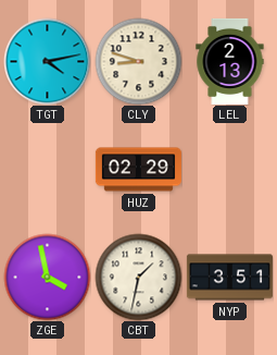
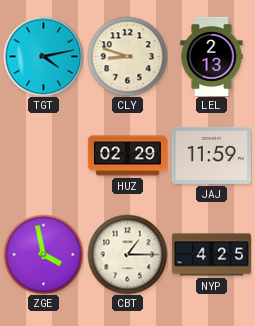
JAJ: none -> 11:59
CBT: 1:32 -> 1:15
NYP: 3:51 -> 4:25
